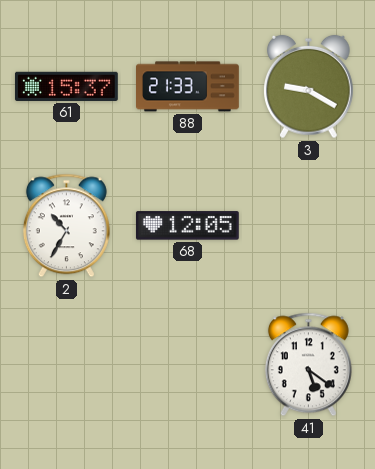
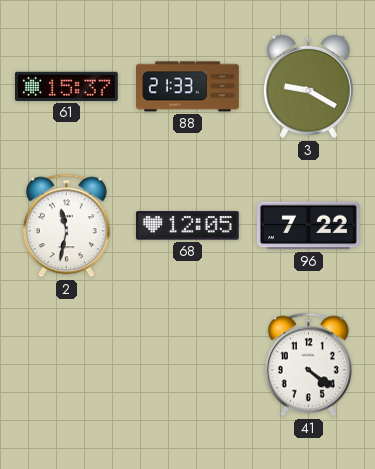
2: 10:35 -> 11:32
96: none -> 7:22
41: 5:21 -> 4:21
